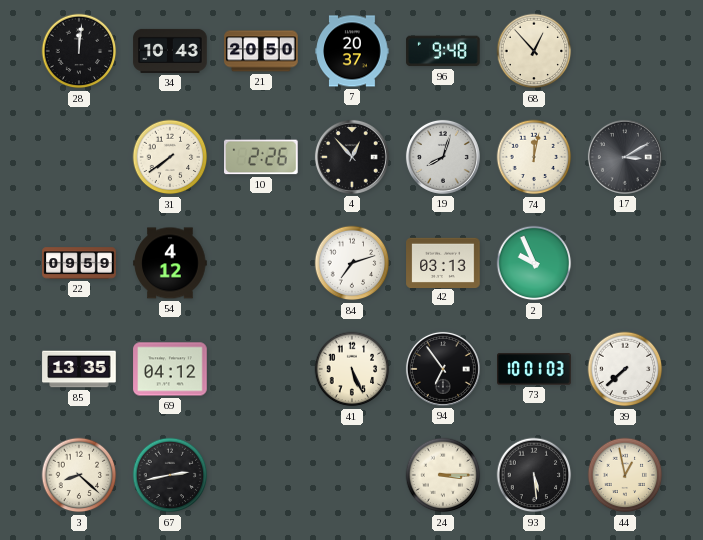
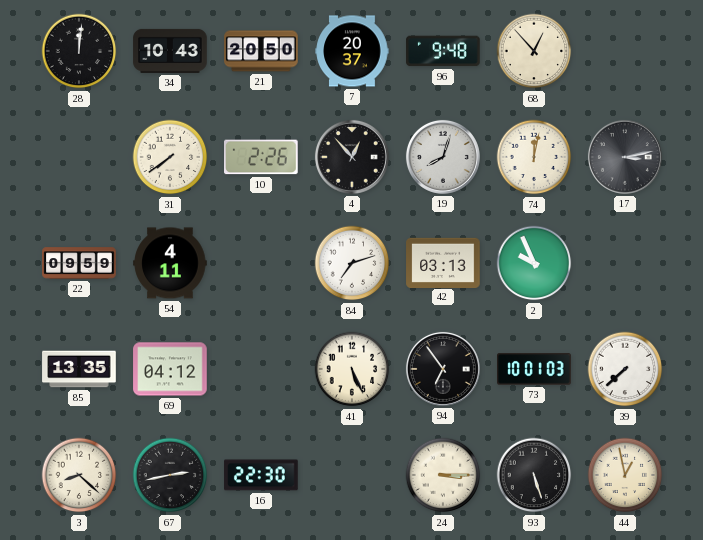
17: 3:10 -> 3:13
54: 4:12 -> 4:11
16: none -> 22:30
93: 5:29 -> 5:27
